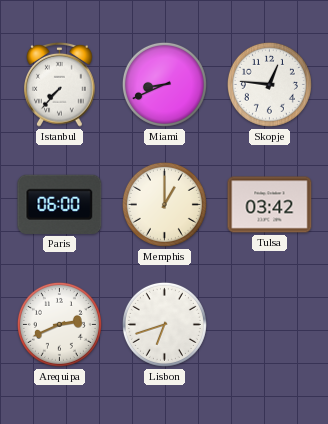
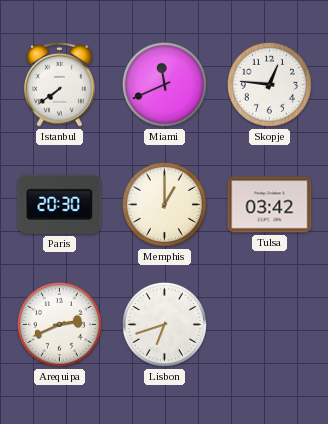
Istanbul: 7:37 -> 7:39
Miami: 8:41 -> 11:41
Paris: 06:00 -> 20:30
